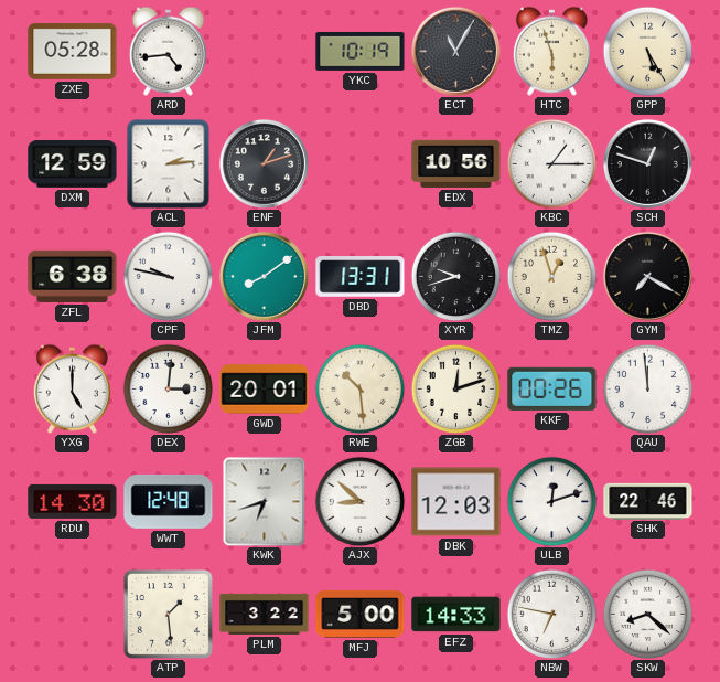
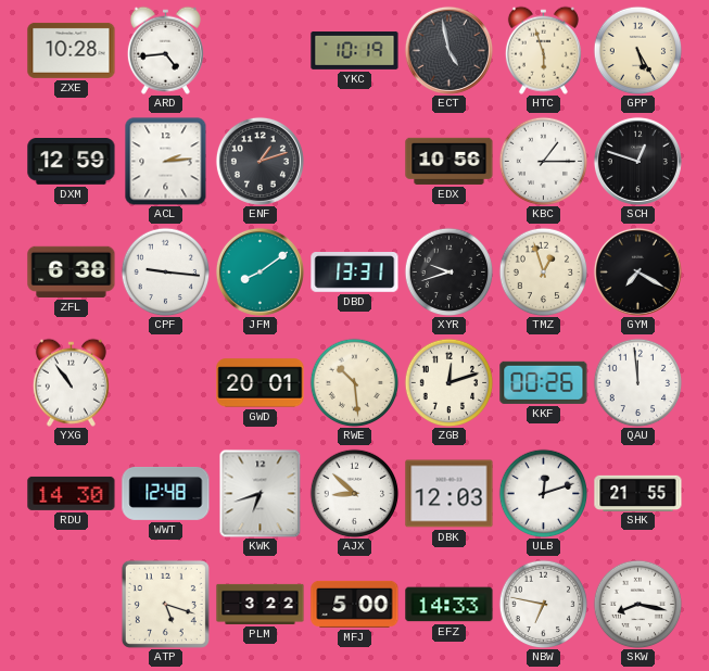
ZXE: 05:28 -> 10:28
ECT: 11:05 -> 4:58
CPF: 9:47 -> 9:16
YXG: 5:00 -> 10:54
DEX: 3:01 -> none
SHK: 22:46 -> 21:55
ATP: 1:29 -> 5:18
SKW: 8:22 -> 8:17
